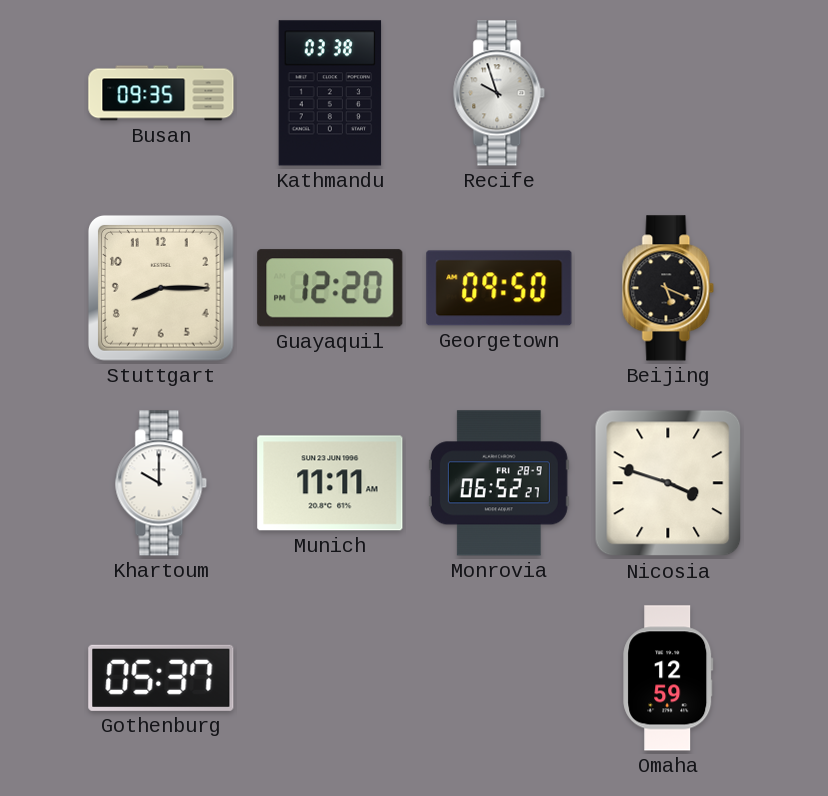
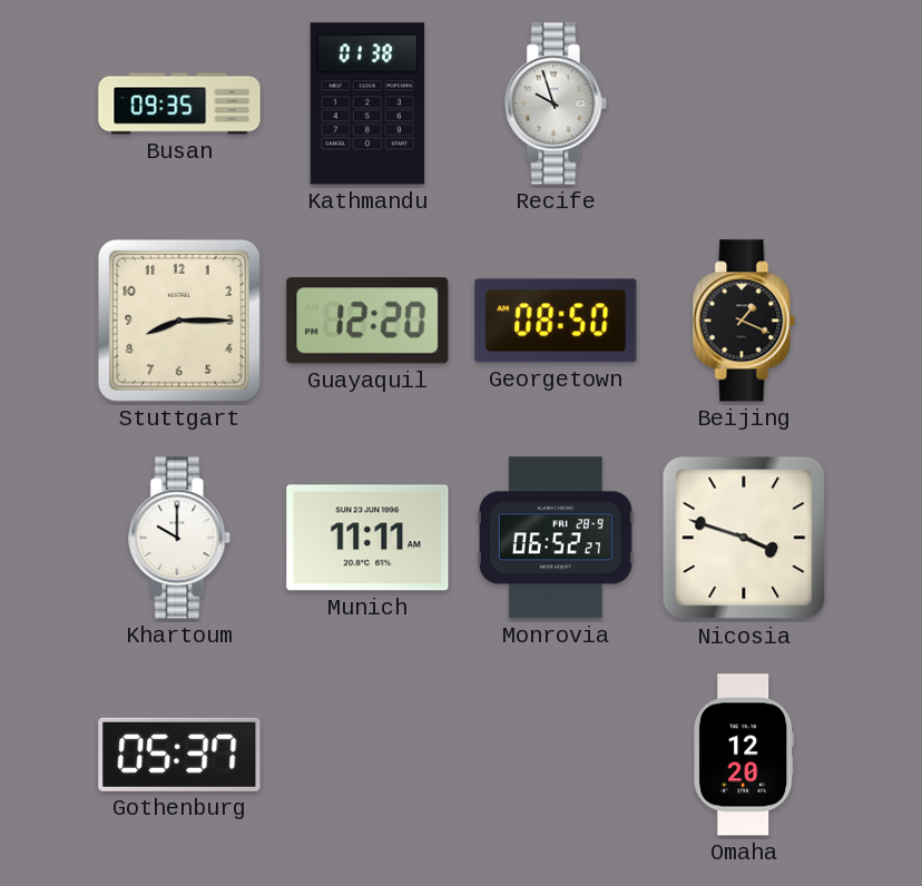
Kathmandu: 03:38 -> 01:38
Georgetown: 09:50 -> 08:50
Beijing: 5:19 -> 1:19
Omaha: 12:59 -> 12:20
